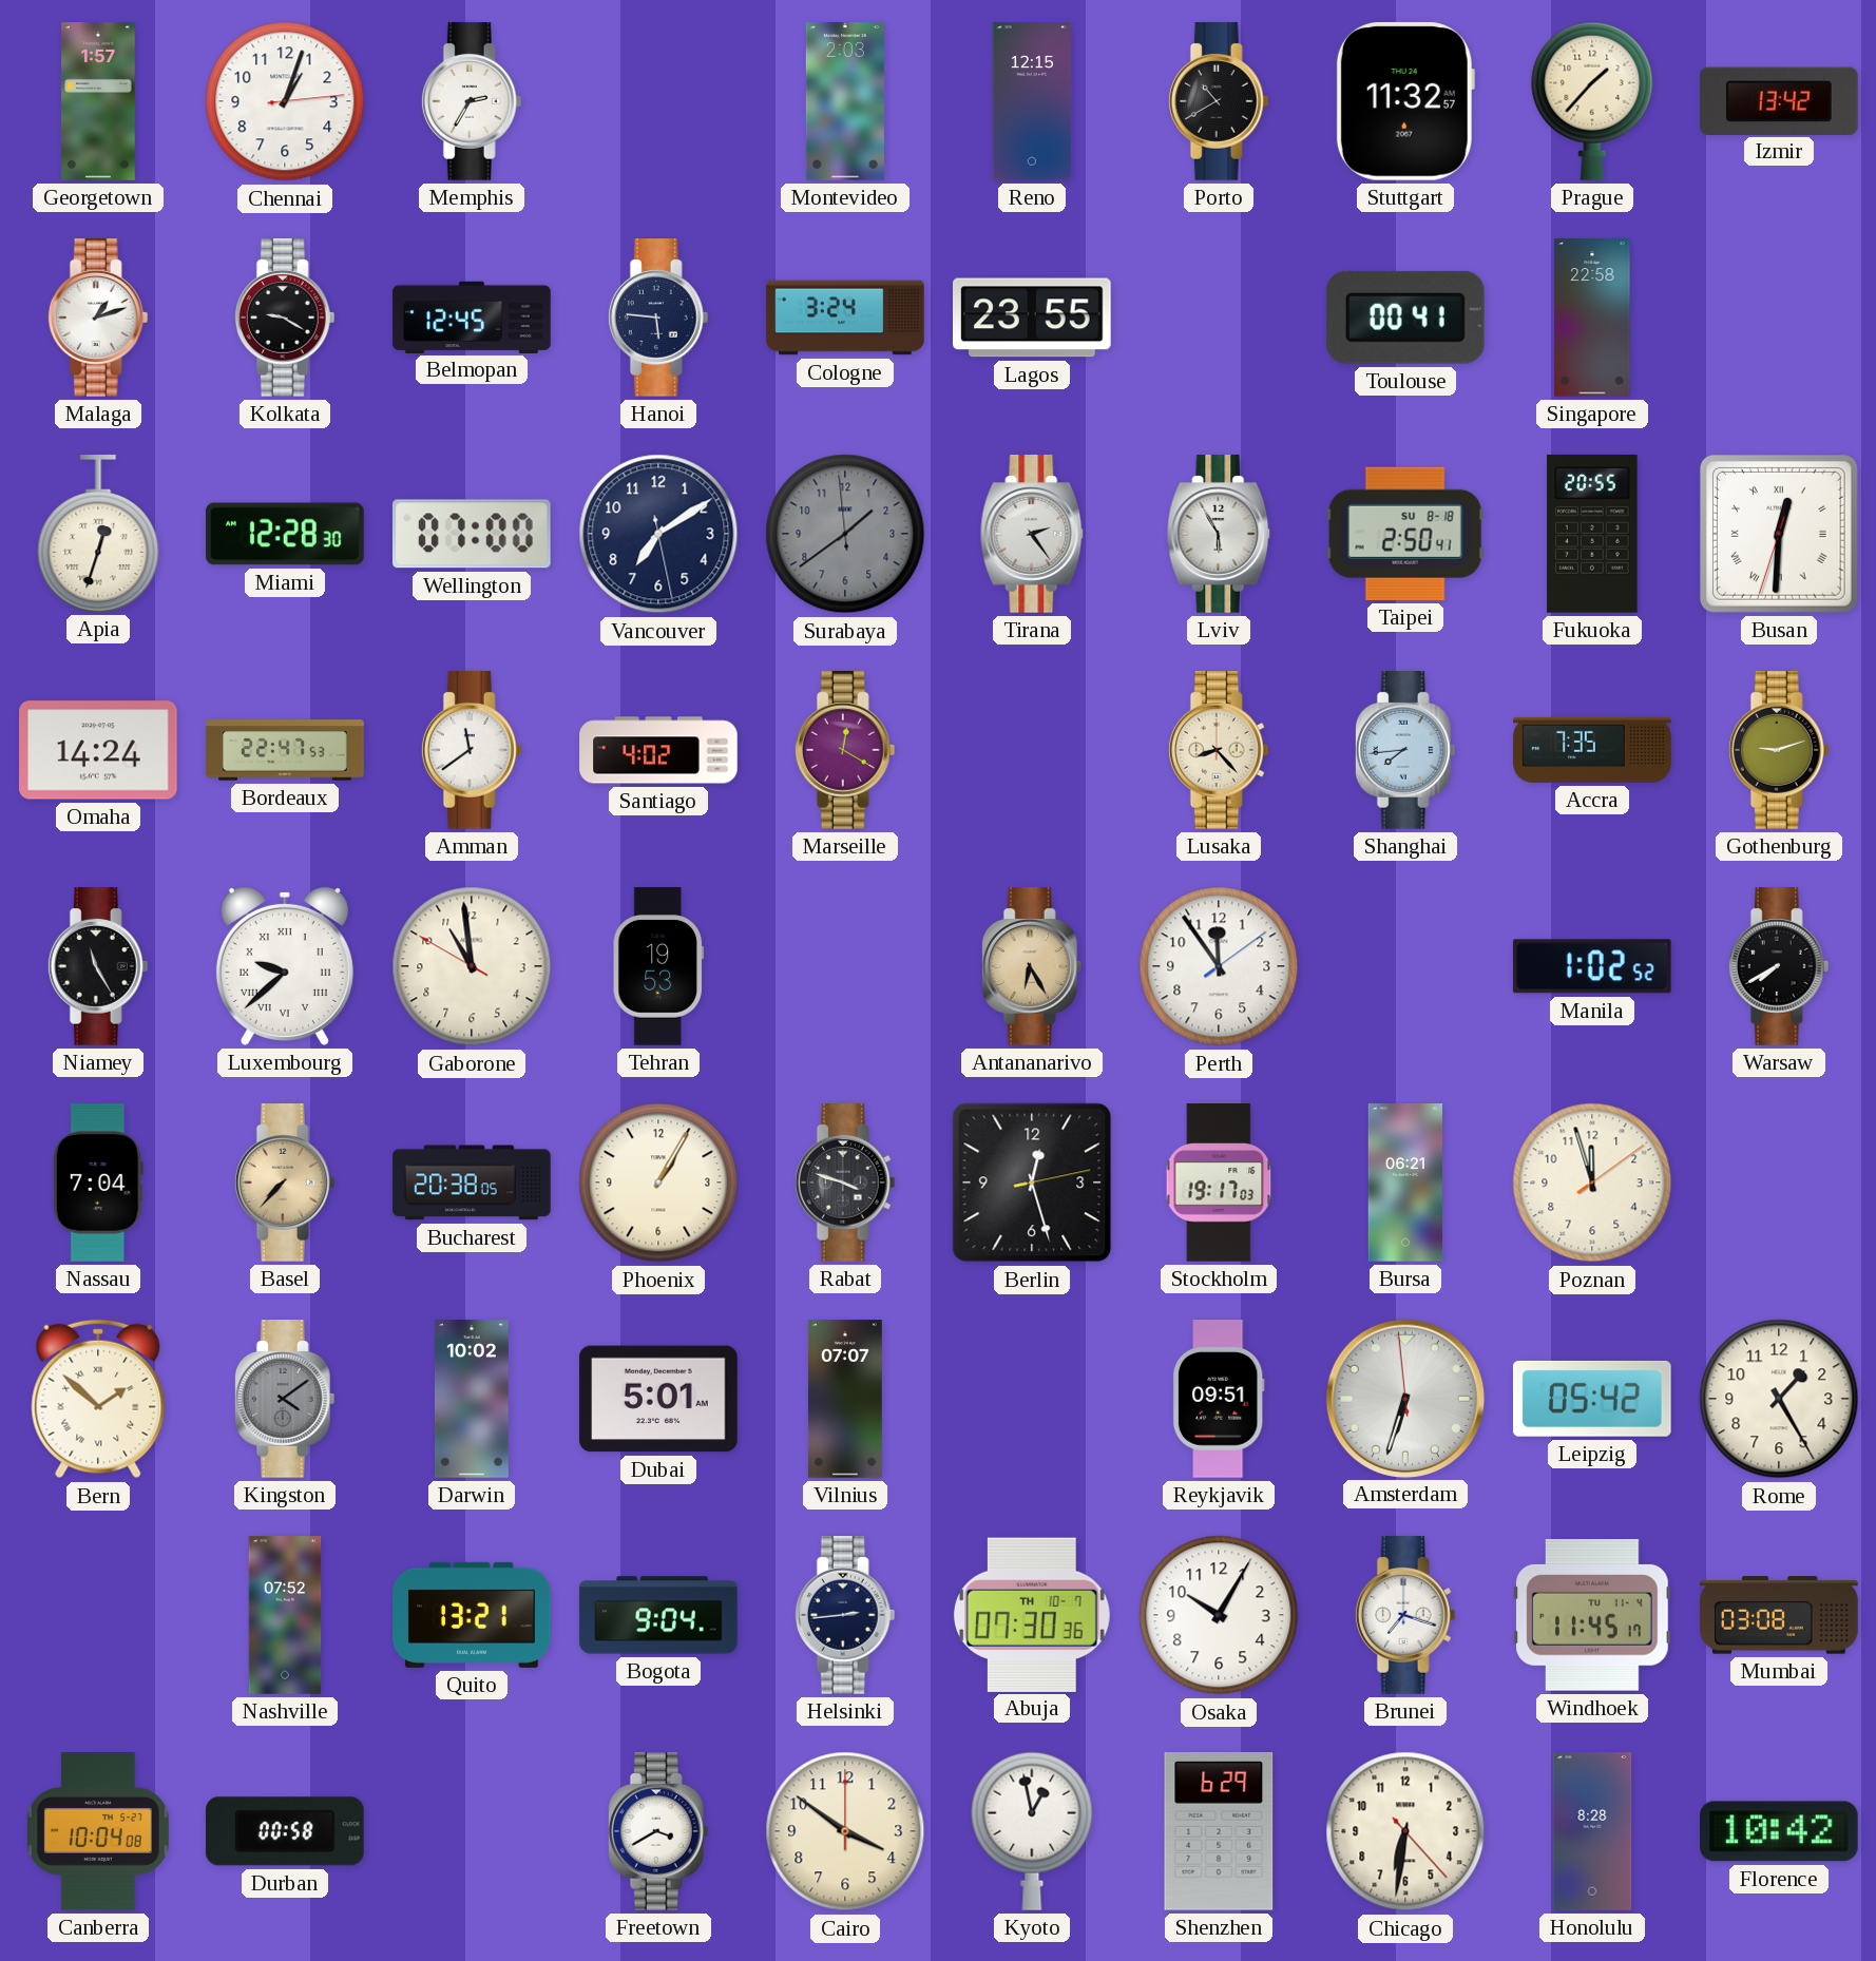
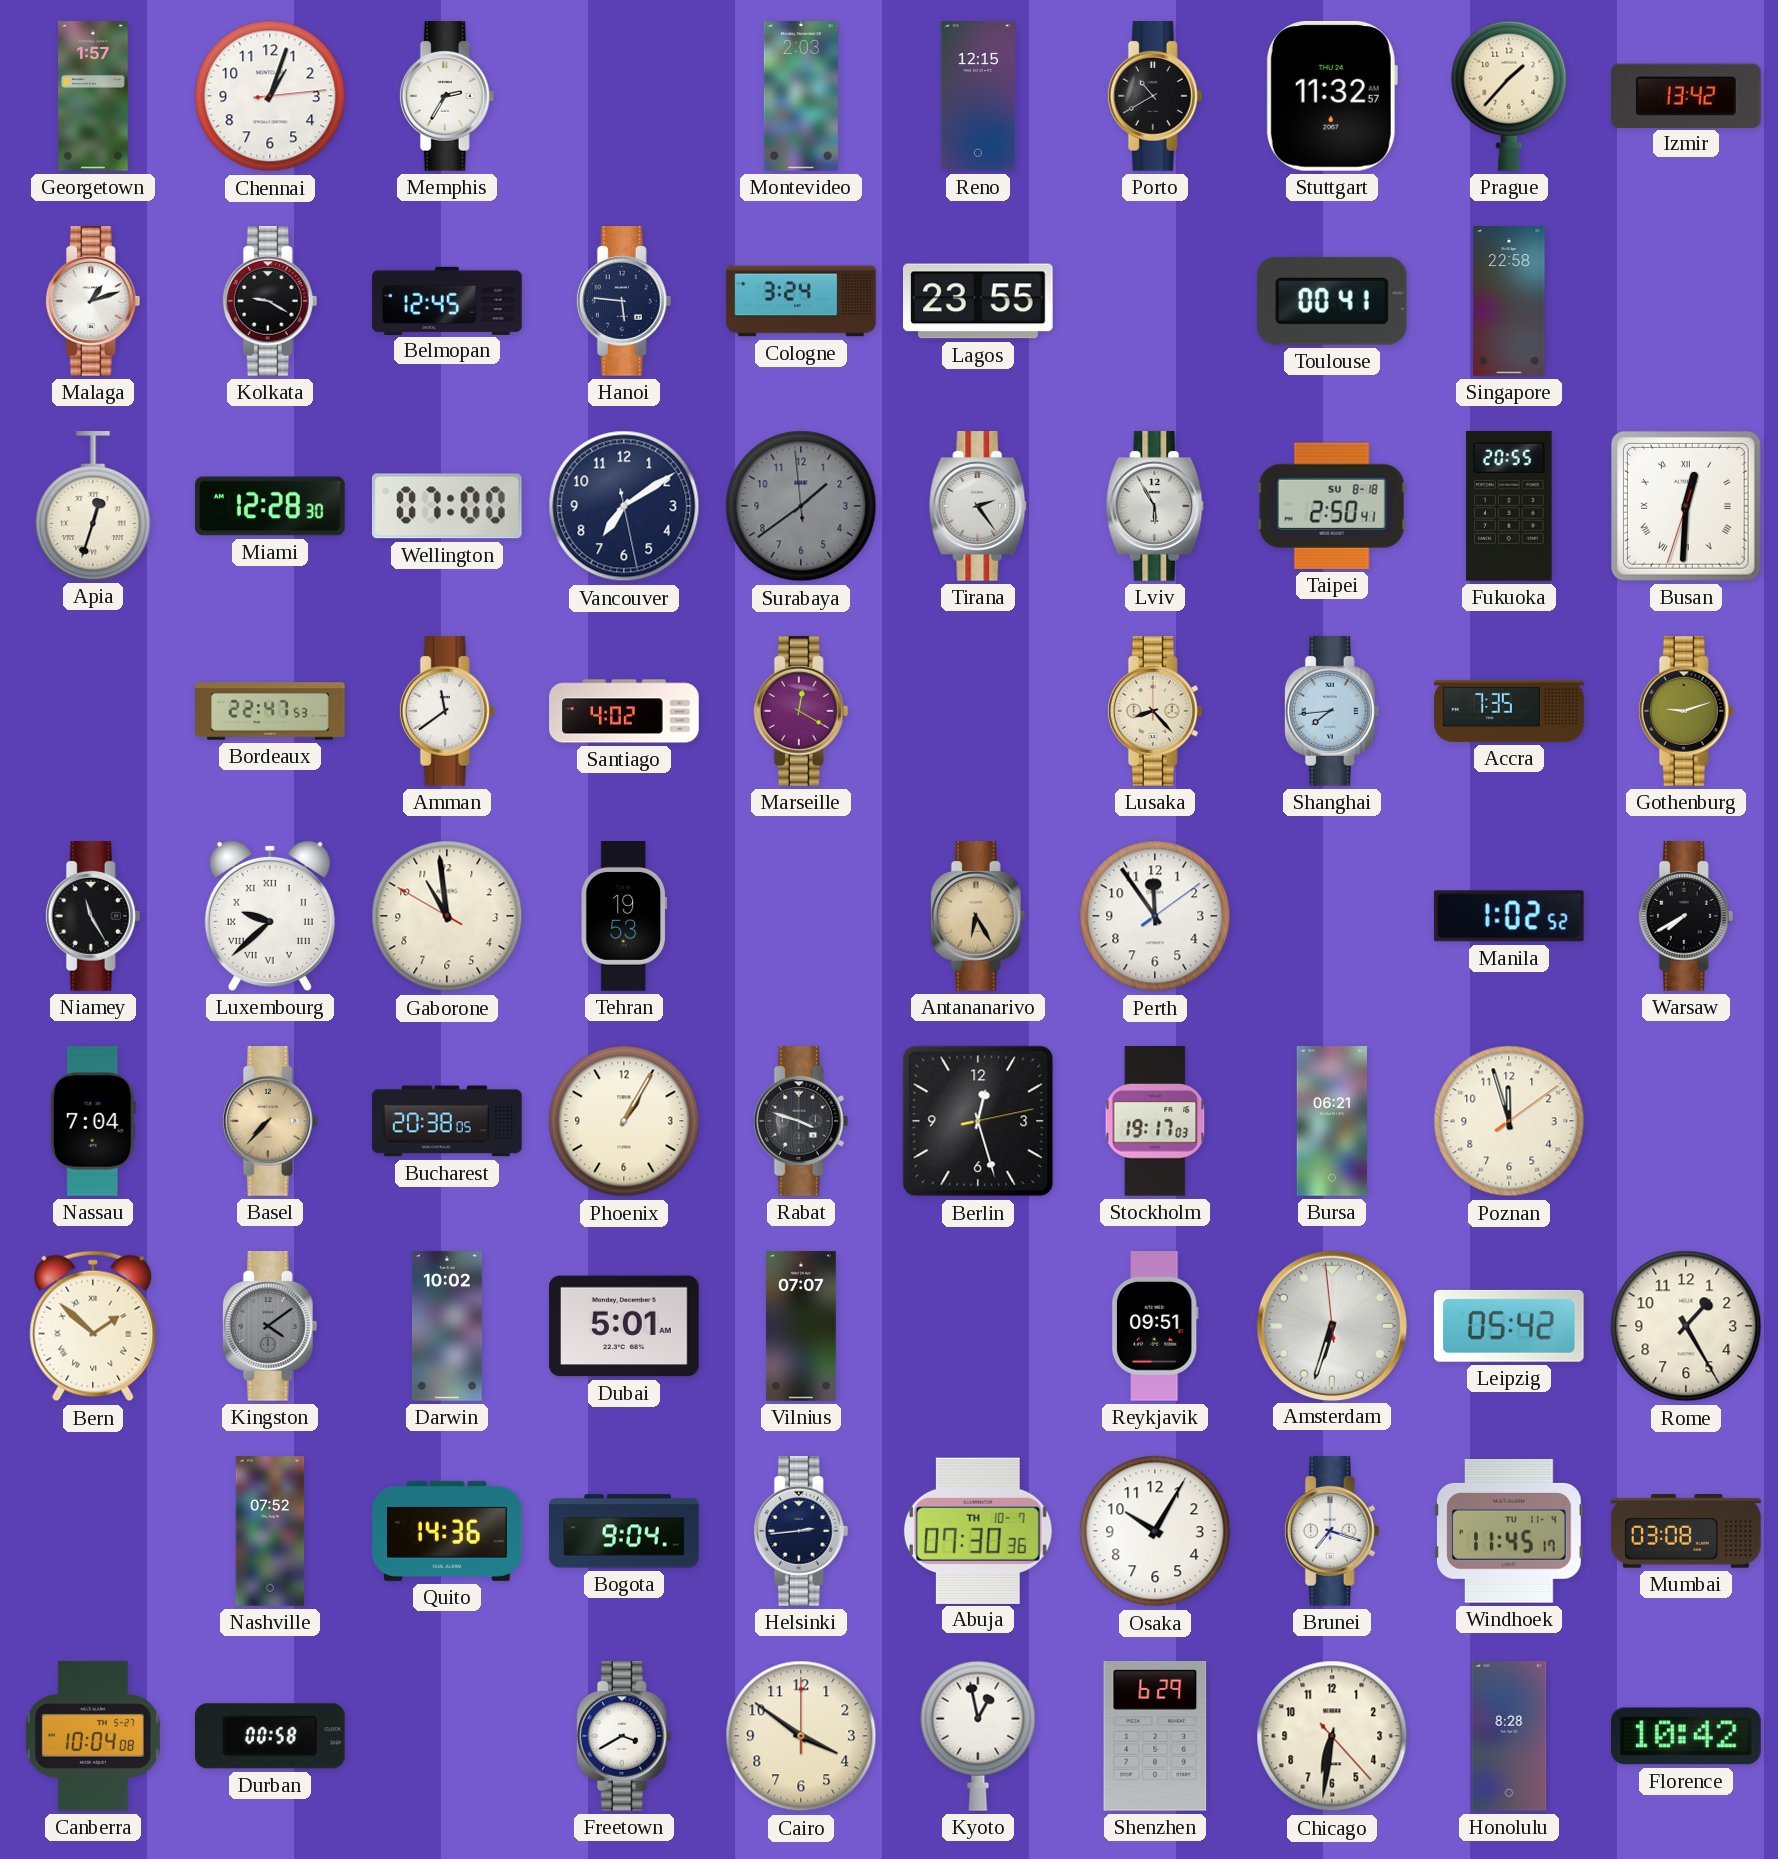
Omaha: 14:24 -> none
Quito: 13:21 -> 14:36
